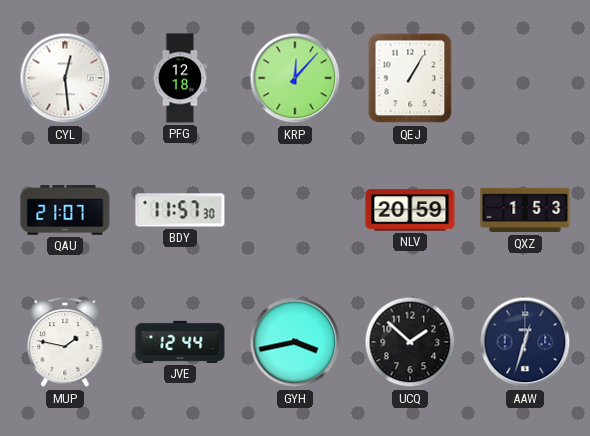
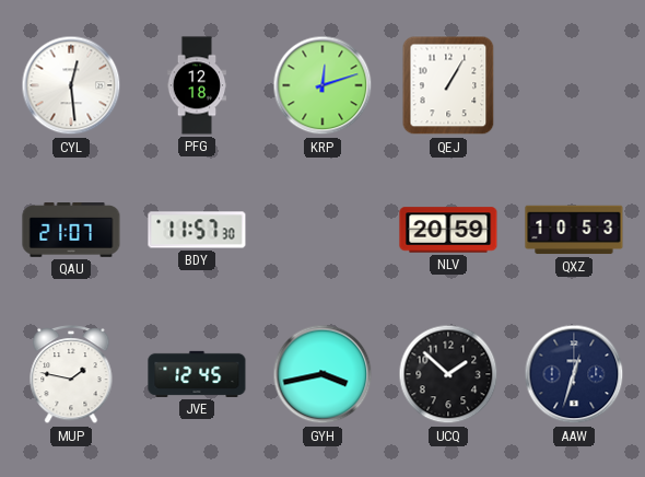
KRP: 12:07 -> 12:12
QXZ: 1:53 -> 10:53
JVE: 12:44 -> 12:45
